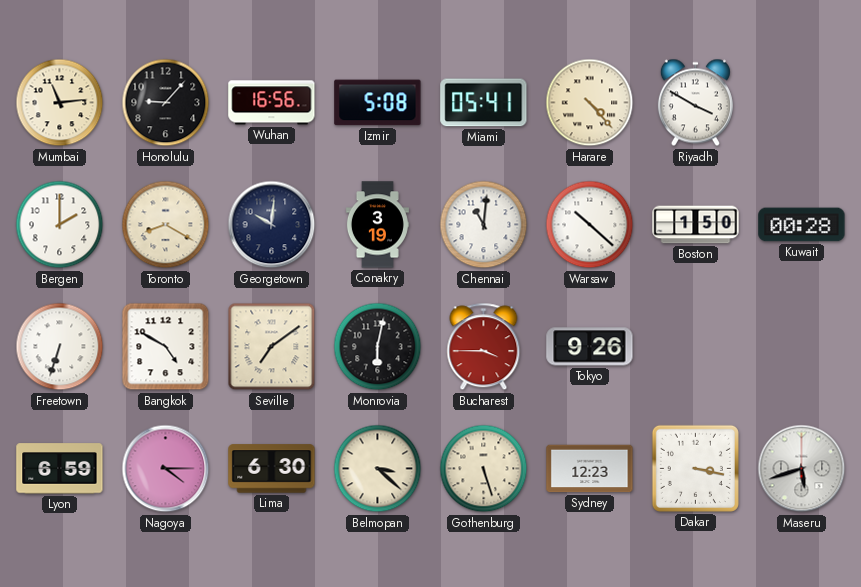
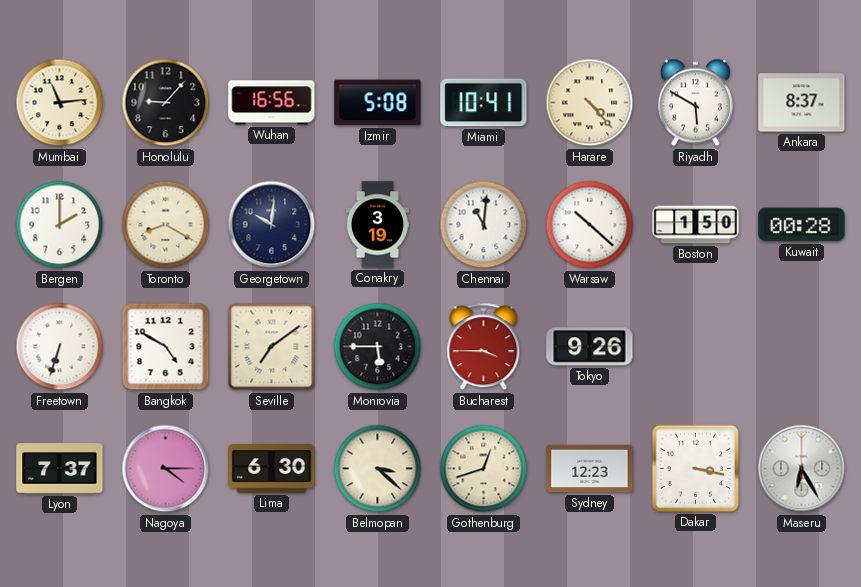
Miami: 05:41 -> 10:41
Riyadh: 3:50 -> 5:50
Ankara: none -> 8:37
Monrovia: 6:02 -> 5:45
Lyon: 6:59 -> 7:37
Gothenburg: 5:27 -> 12:42
Maseru: 5:42 -> 6:25
